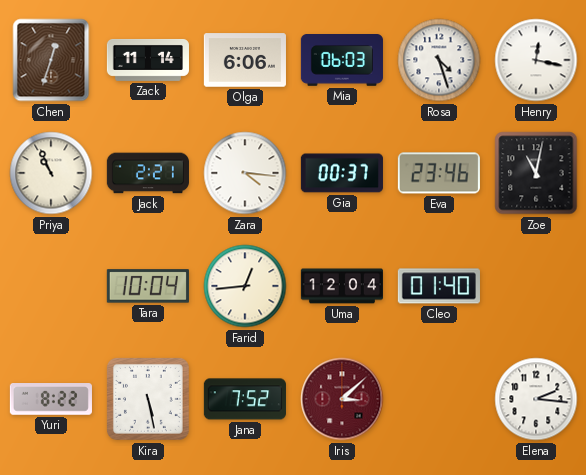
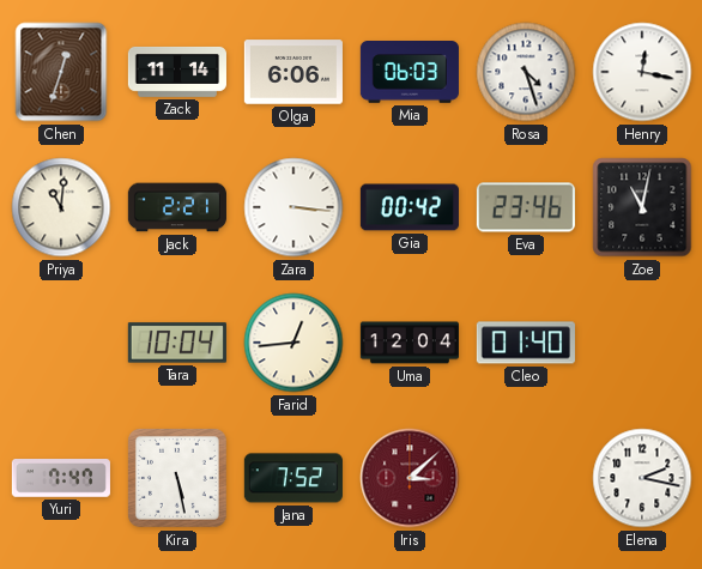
Priya: 10:56 -> 11:01
Zara: 4:16 -> 3:16
Gia: 00:37 -> 00:42
Yuri: 8:22 -> 7:47
Elena: 2:16 -> 2:17
